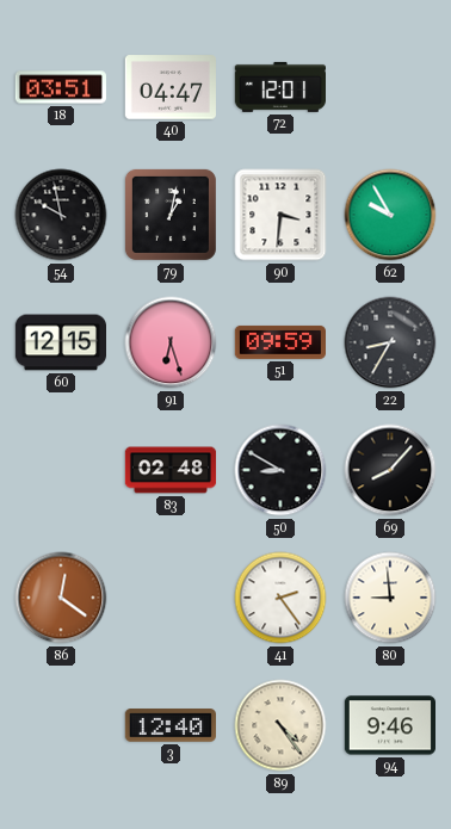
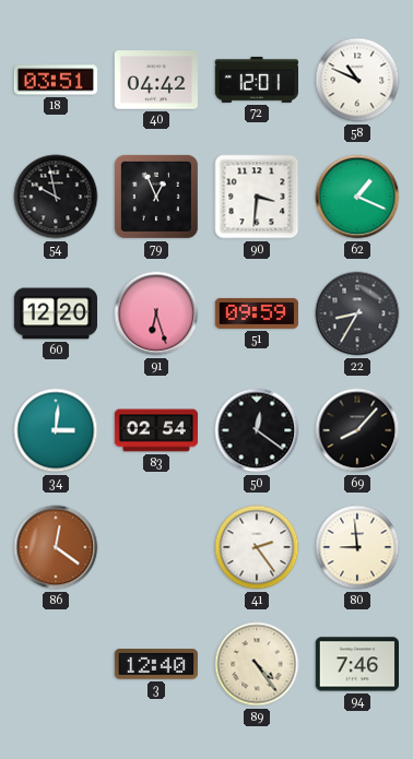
40: 04:47 -> 04:42
58: none -> 10:49
79: 1:02 -> 12:56
62: 9:55 -> 1:19
60: 12:15 -> 12:20
34: none -> 3:01
83: 02:48 -> 02:54
50: 8:50 -> 12:21
94: 9:46 -> 7:46
